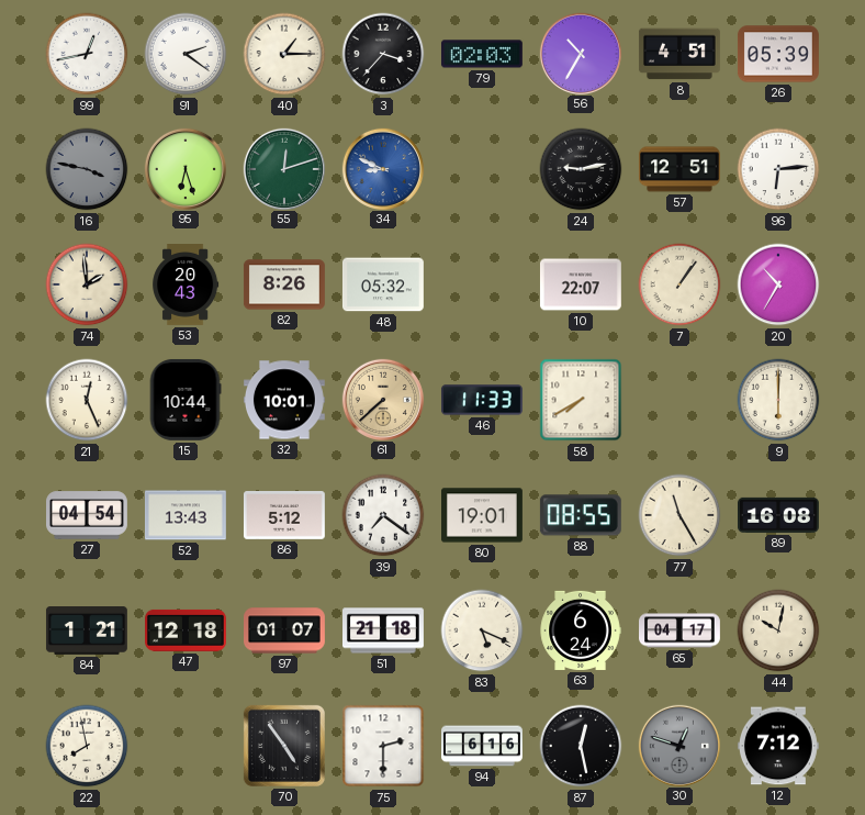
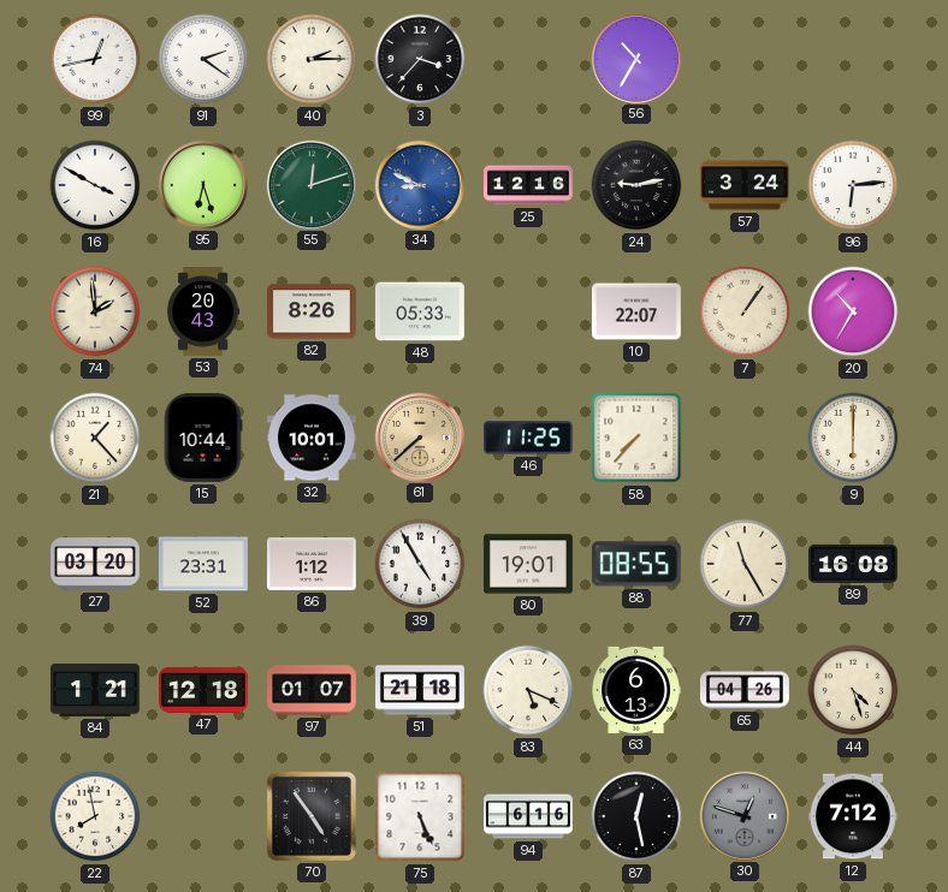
40: 1:15 -> 2:15
79: 02:03 -> none
8: 4:51 -> none
26: 05:39 -> none
16: 3:47 -> 3:50
16 dial: grey -> white
25: none -> 12:16
57: 12:51 -> 3:24
48: 05:32 -> 05:33
21: 12:26 -> 1:23
46: 11:33 -> 11:25
58: 7:40 -> 7:37
27: 04:54 -> 03:20
52: 13:43 -> 23:31
86: 5:12 -> 1:12
39: 7:21 -> 4:55
63: 6:24 -> 6:13
65: 04:17 -> 04:26
44: 10:02 -> 4:27
75: 2:30 -> 5:26
